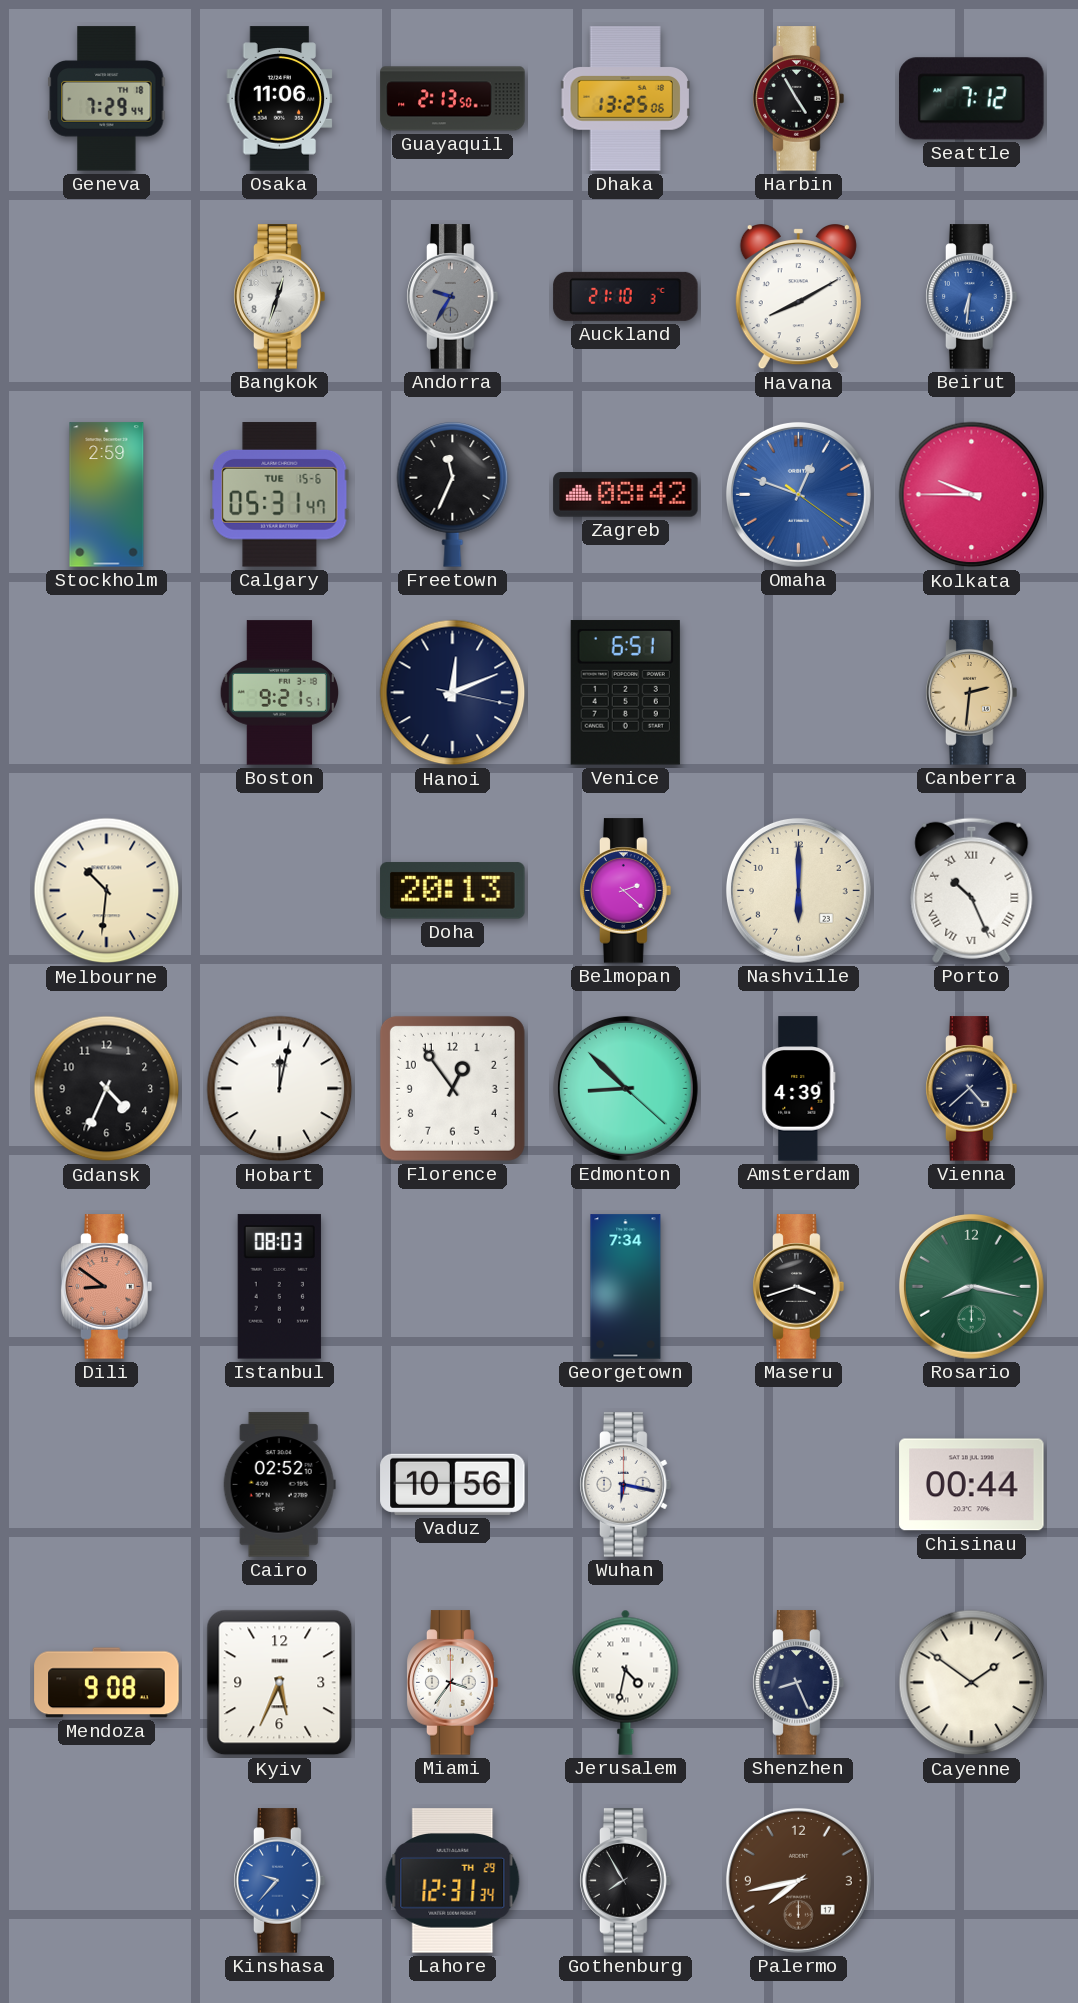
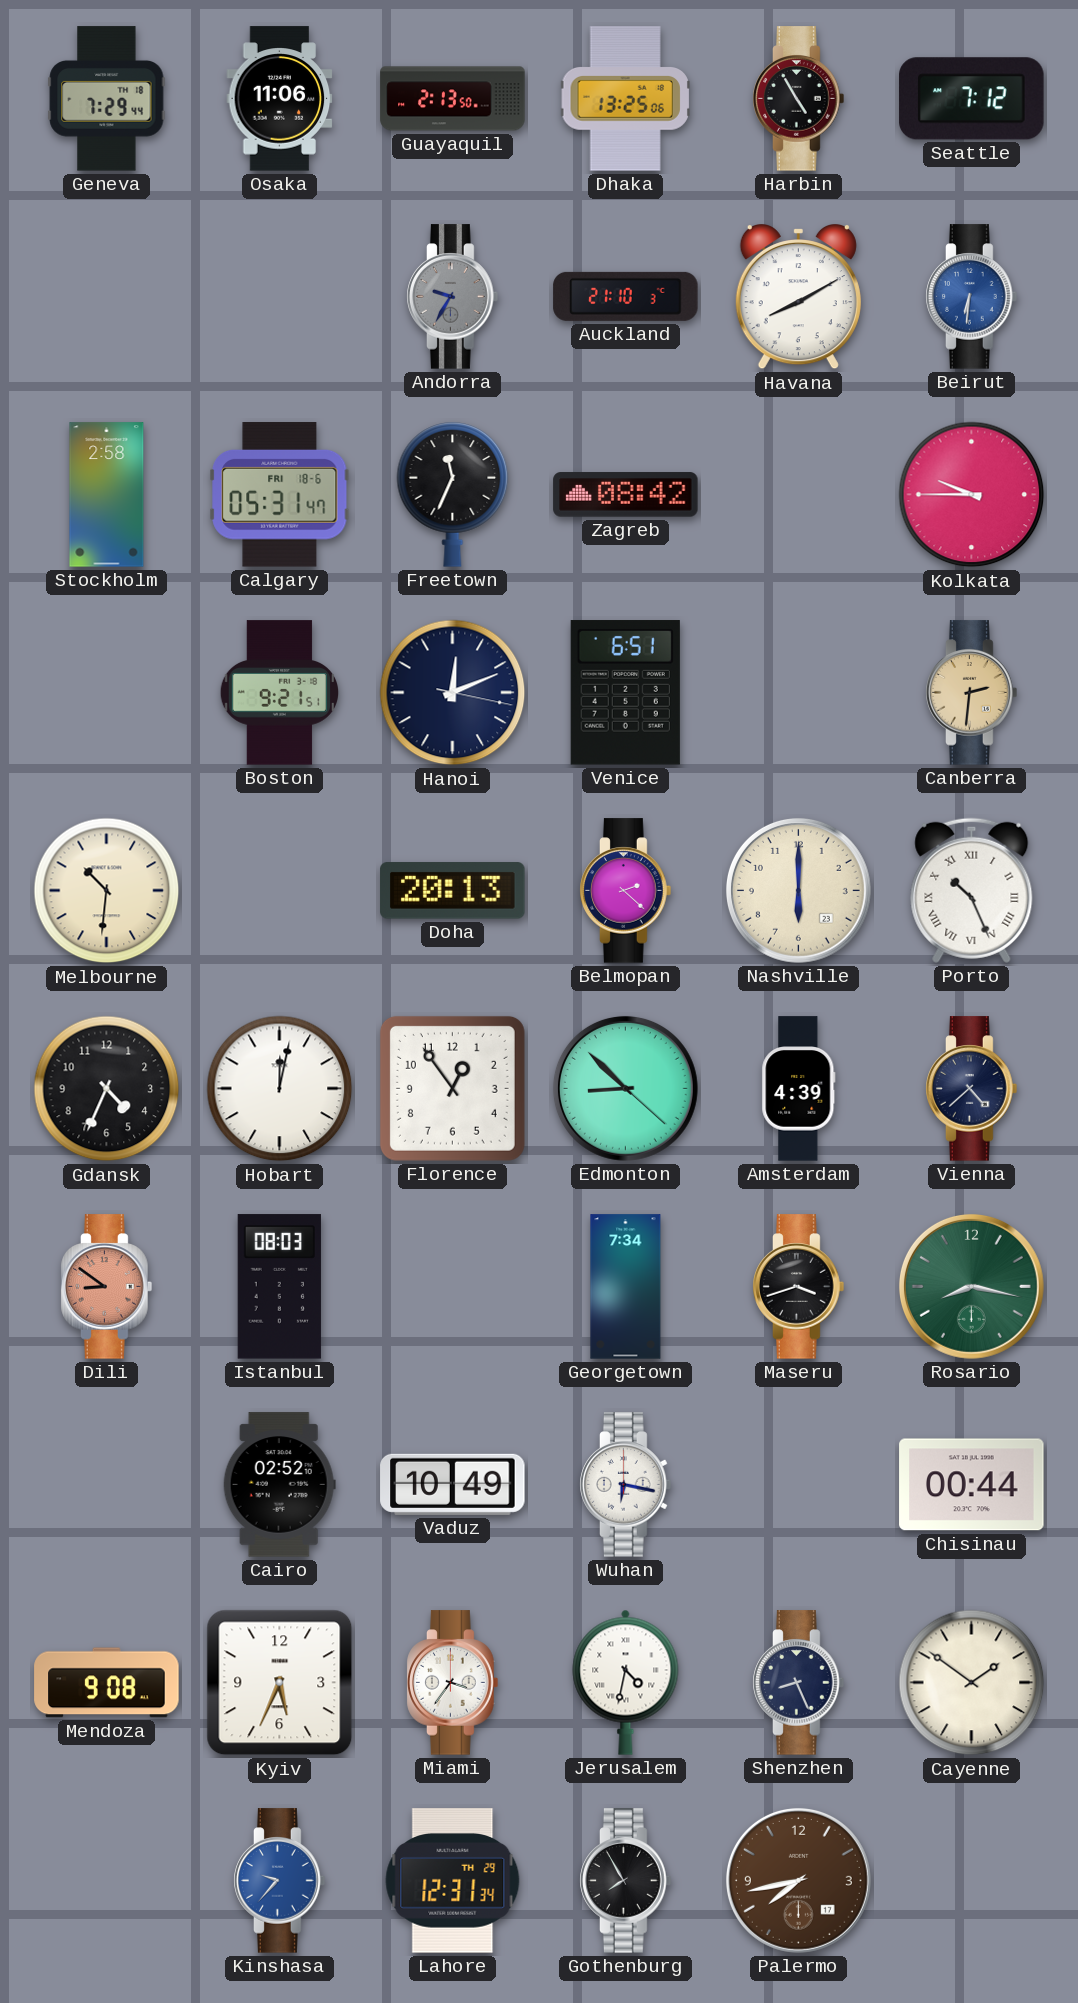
Bangkok: 12:33 -> none
Stockholm: 2:59 -> 2:58
Calgary date: TUE 15-6 -> FRI 18-6
Omaha: 12:48 -> none
Vaduz: 10:56 -> 10:49
